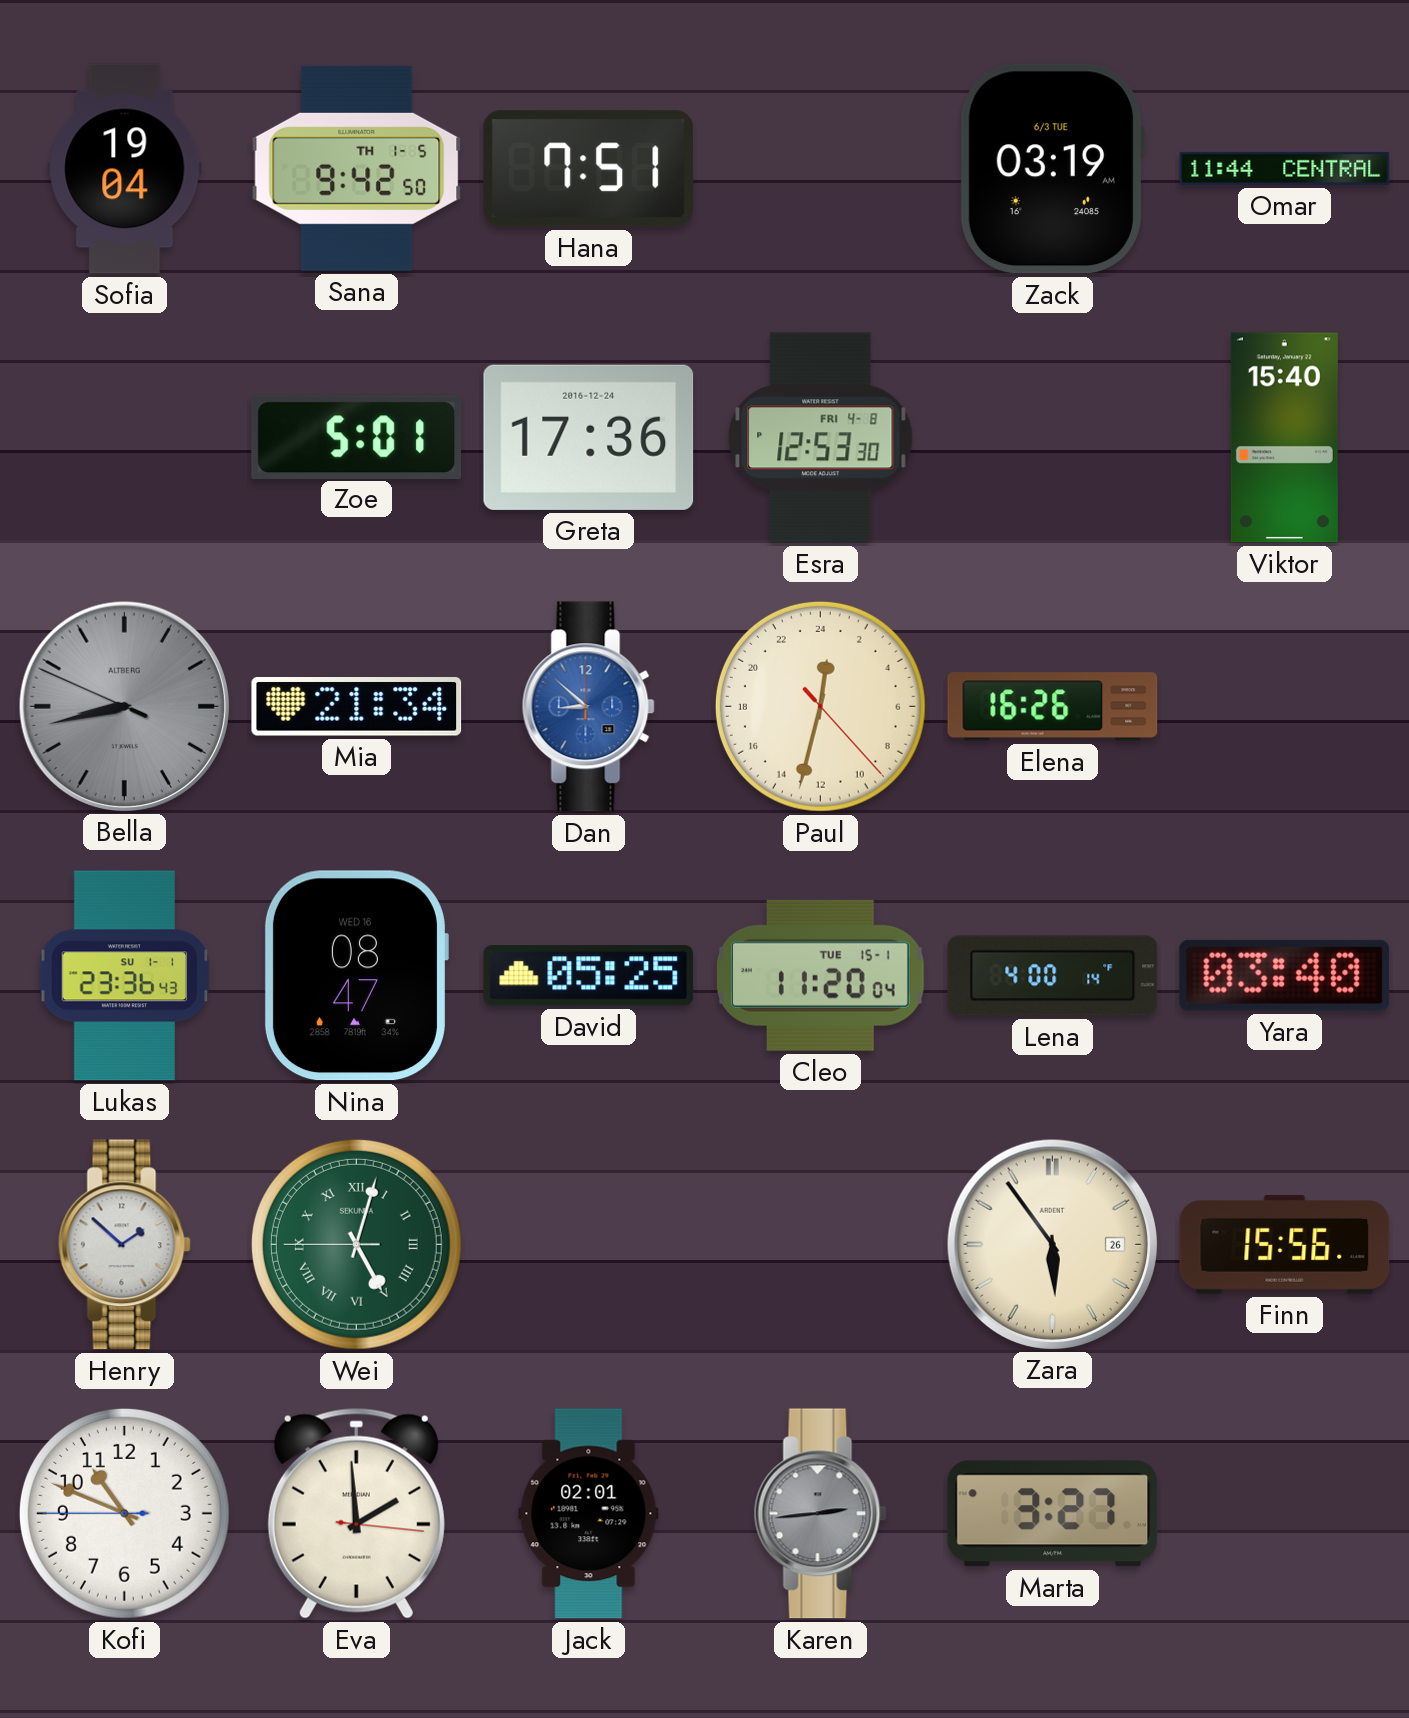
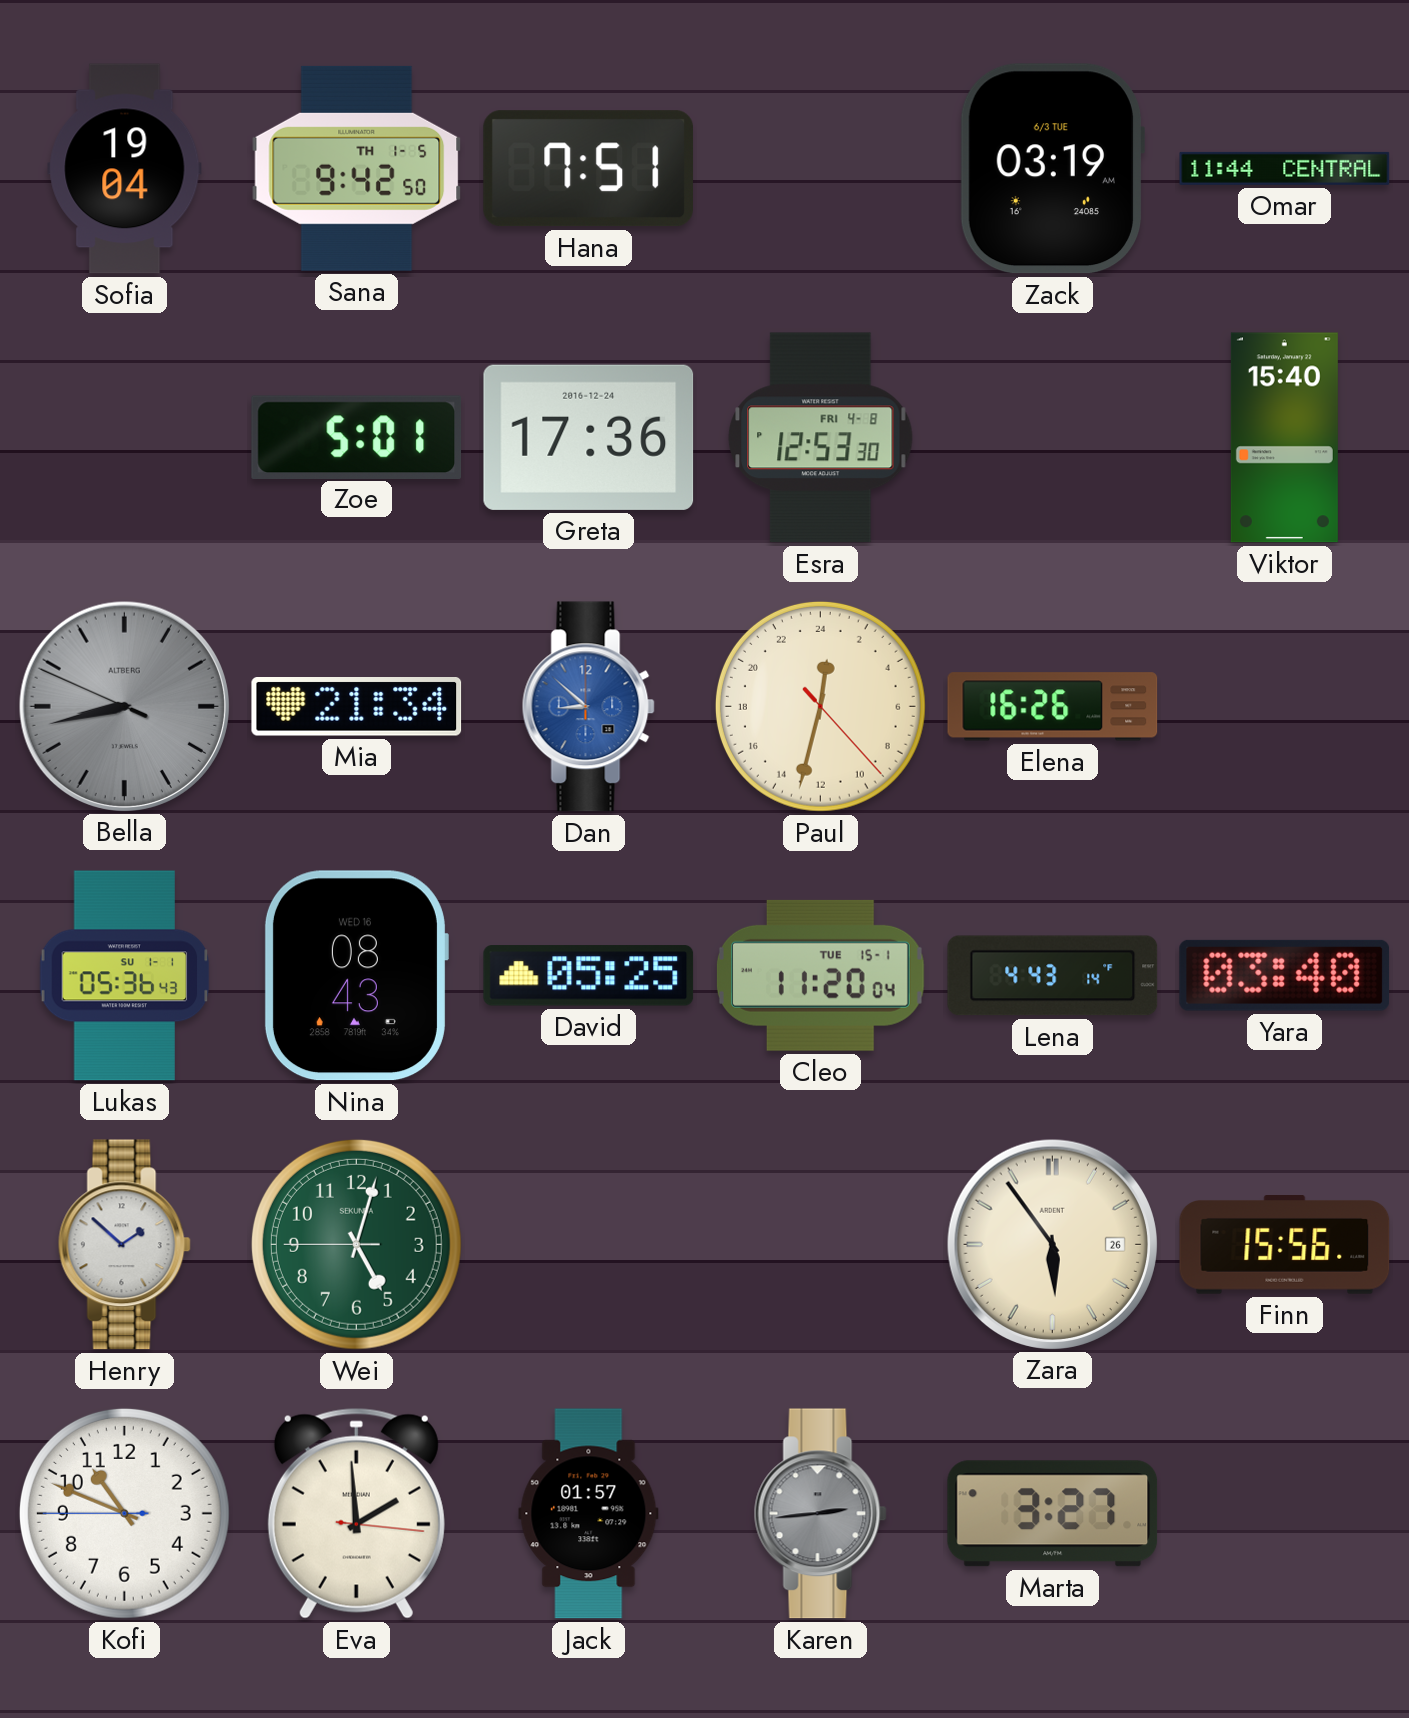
Lukas: 23:36 -> 05:36
Nina: 08:47 -> 08:43
Lena: 4:00 -> 4:43
Wei numerals: Roman -> Arabic
Jack: 02:01 -> 01:57
